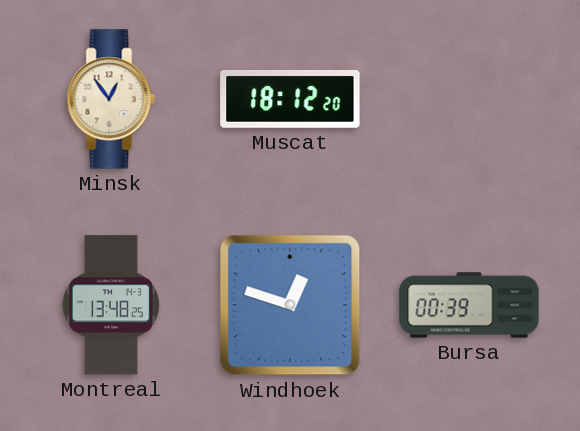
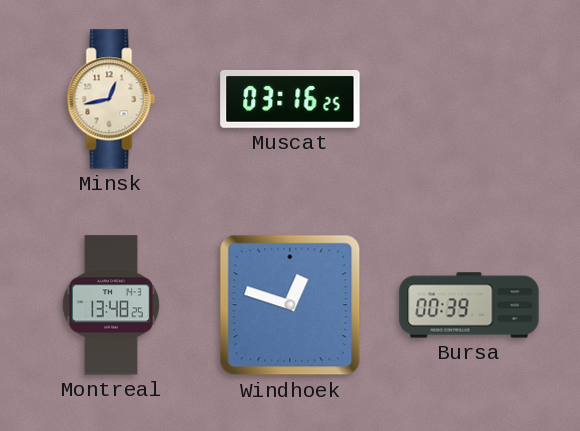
Minsk: 12:54 -> 12:43
Muscat: 18:12 -> 03:16
